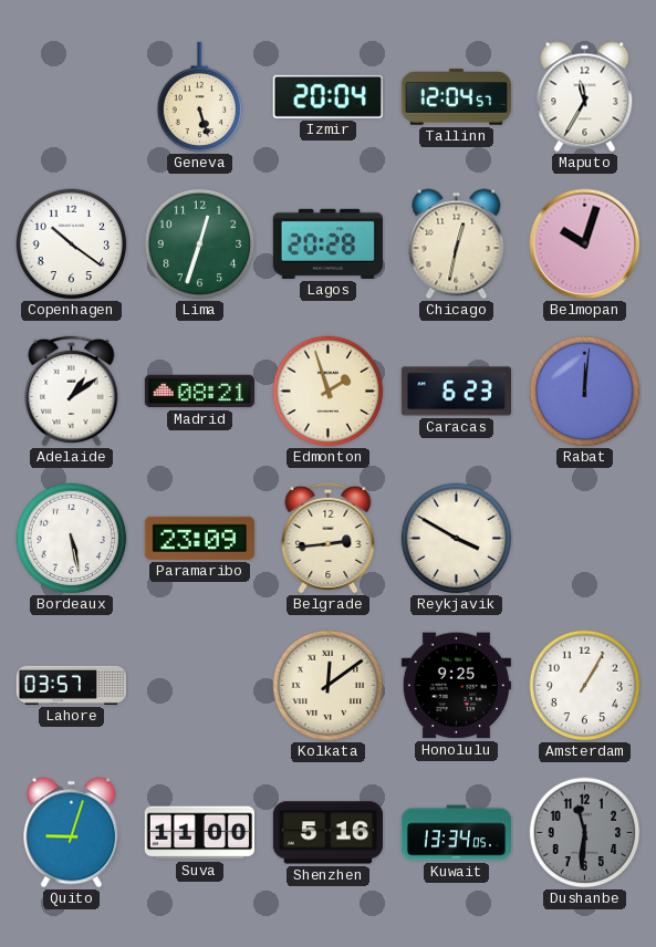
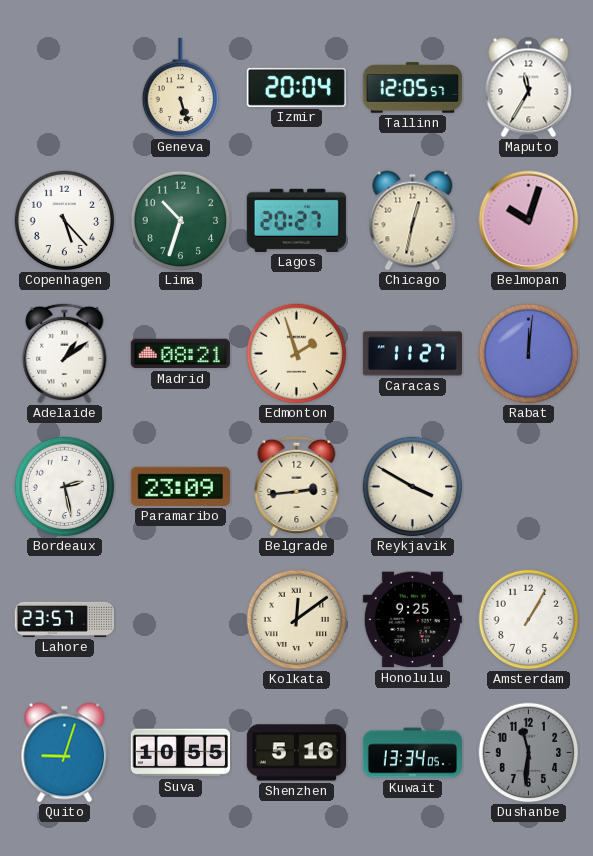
Tallinn: 12:04 -> 12:05
Copenhagen: 10:21 -> 5:23
Lima: 12:33 -> 10:33
Lagos: 20:28 -> 20:27
Caracas: 6:23 -> 11:27
Bordeaux: 5:28 -> 2:28
Lahore: 03:57 -> 23:57
Suva: 11:00 -> 10:55
